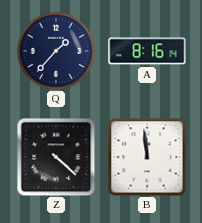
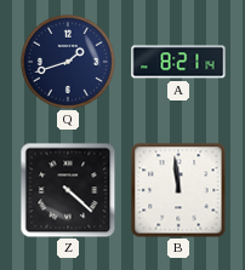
Q: 1:37 -> 1:42
A: 8:16 -> 8:21
